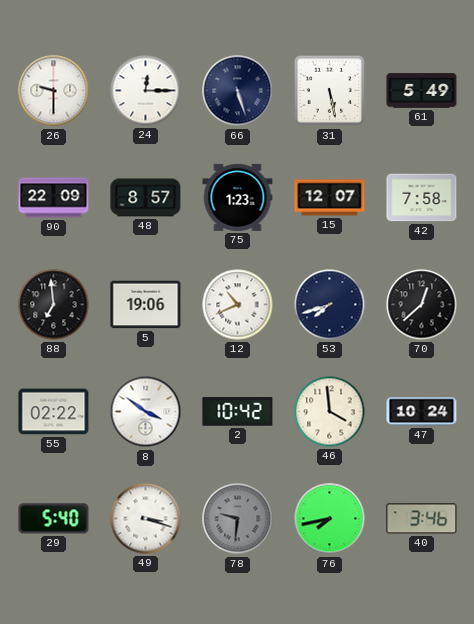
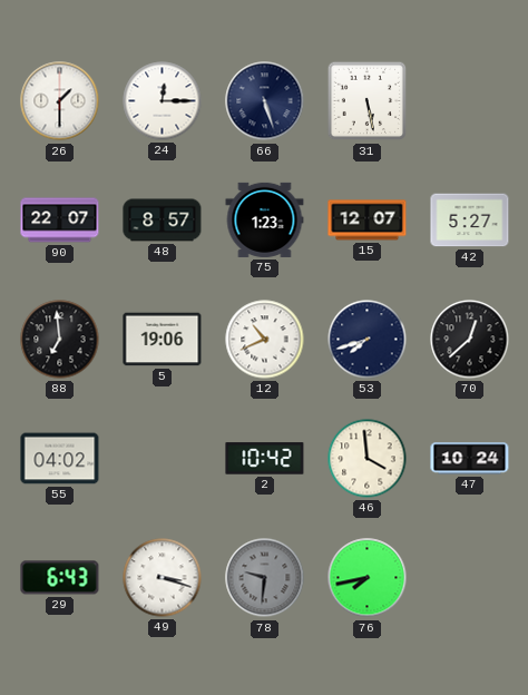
26: 9:30 -> 1:30
61: 5:49 -> none
90: 22:09 -> 22:07
42: 7:58 -> 5:27
55: 02:22 -> 04:02
8: 3:51 -> none
29: 5:40 -> 6:43
40: 3:46 -> none
